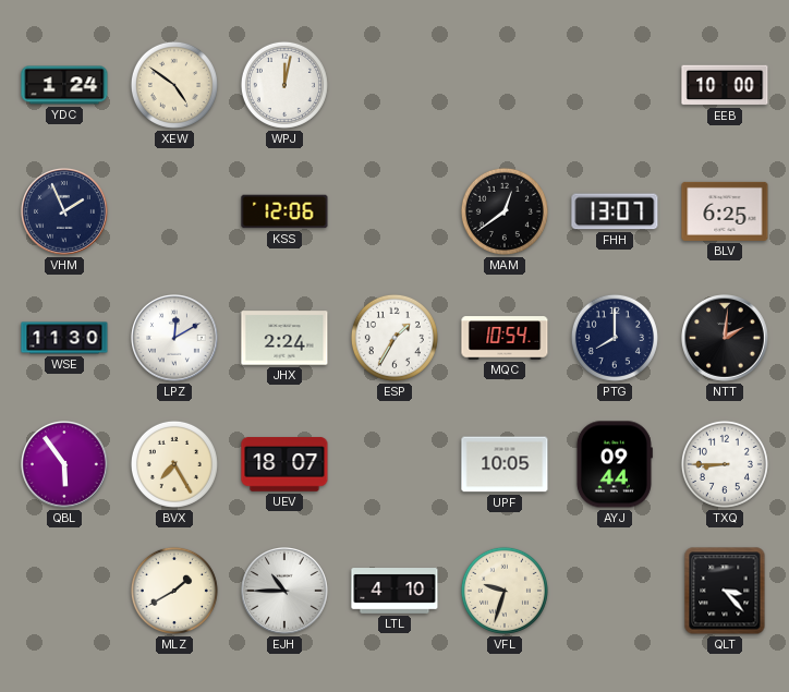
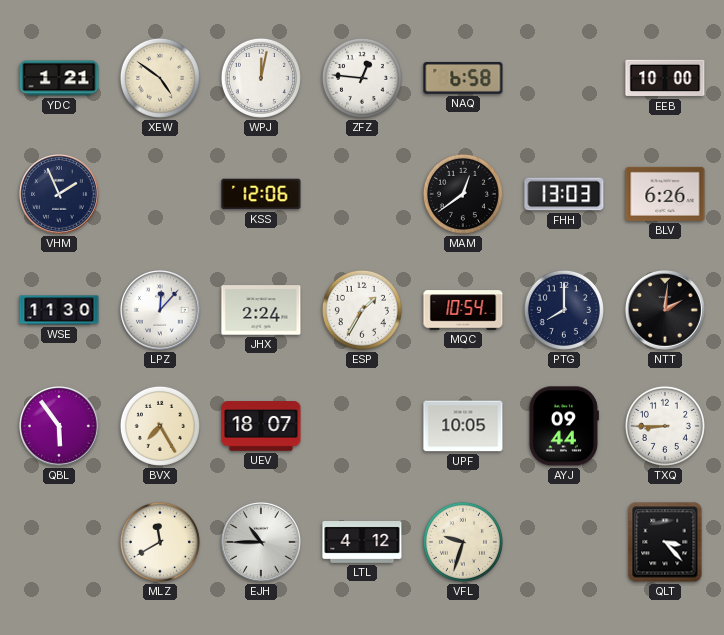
YDC: 1:24 -> 1:21
ZFZ: none -> 12:46
NAQ: none -> 6:58
FHH: 13:07 -> 13:03
BLV: 6:25 -> 6:26
LPZ: 12:10 -> 12:07
MLZ: 1:40 -> 11:40
LTL: 4:10 -> 4:12
